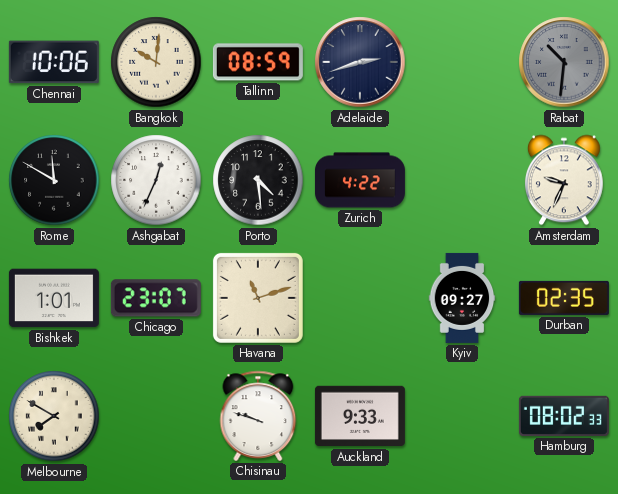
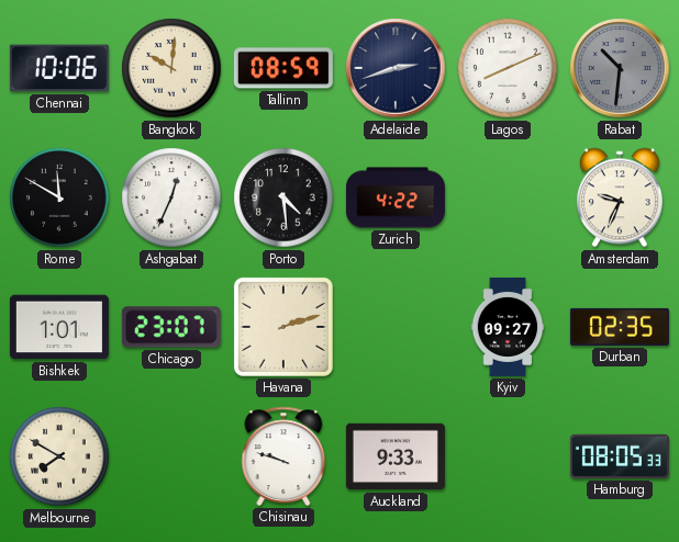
Lagos: none -> 8:11
Havana: 11:12 -> 2:12
Hamburg: 08:02 -> 08:05
